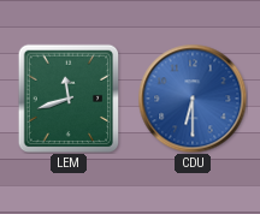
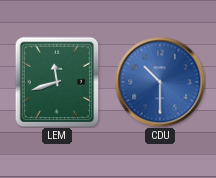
CDU: 6:30 -> 10:30
